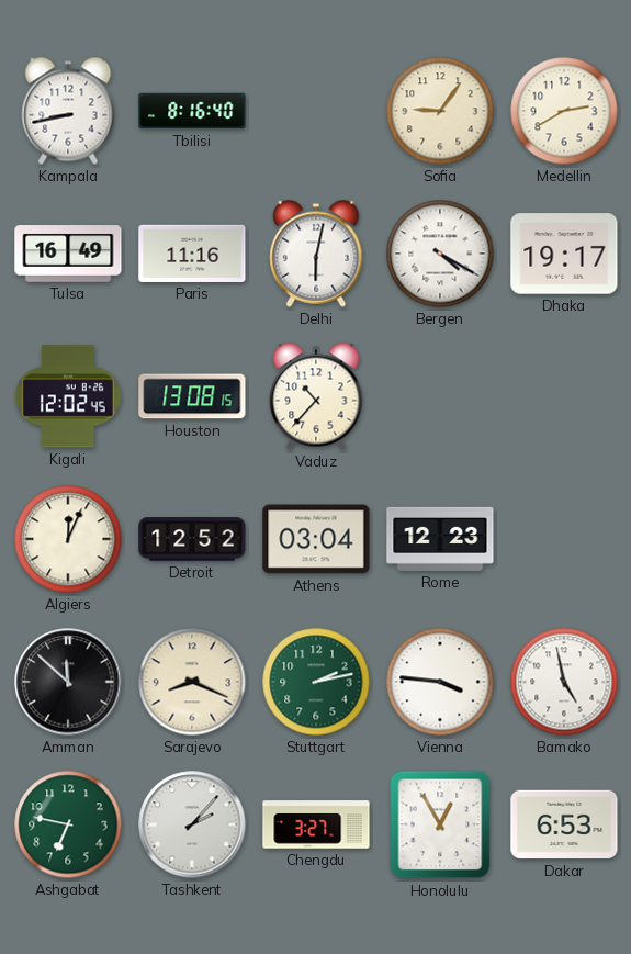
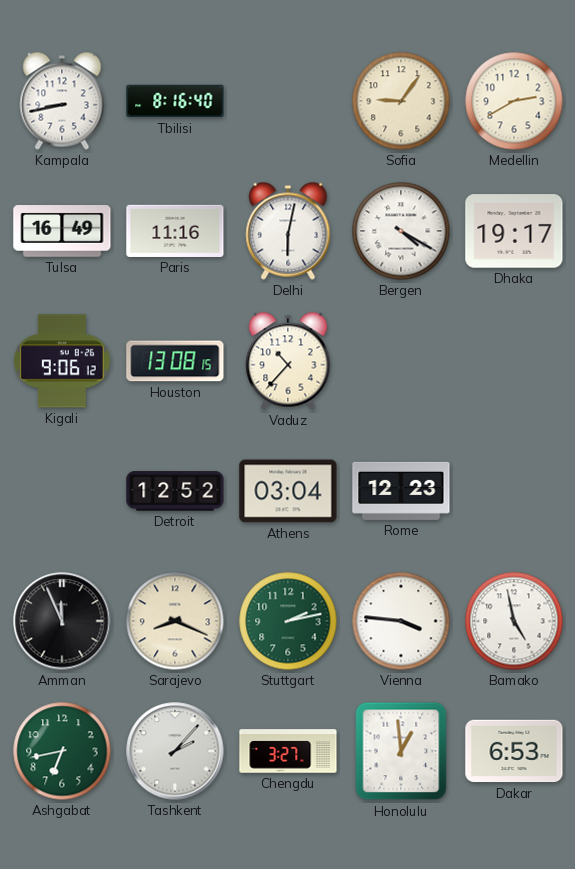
Kigali: 12:02 -> 9:06
Algiers: 12:04 -> none
Amman: 11:52 -> 11:56
Ashgabat: 6:47 -> 6:43
Honolulu: 12:55 -> 12:59
